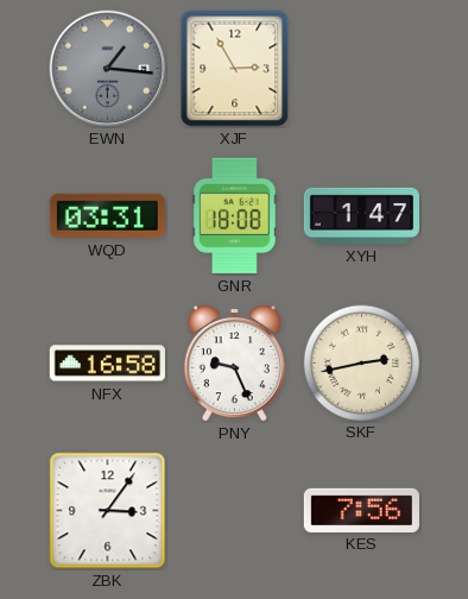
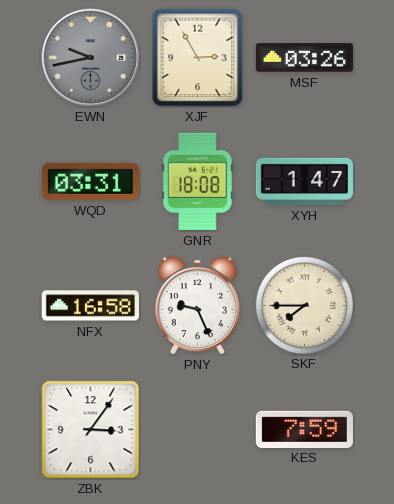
EWN: 1:16 -> 9:43
MSF: none -> 03:26
SKF: 2:43 -> 7:45
KES: 7:56 -> 7:59
